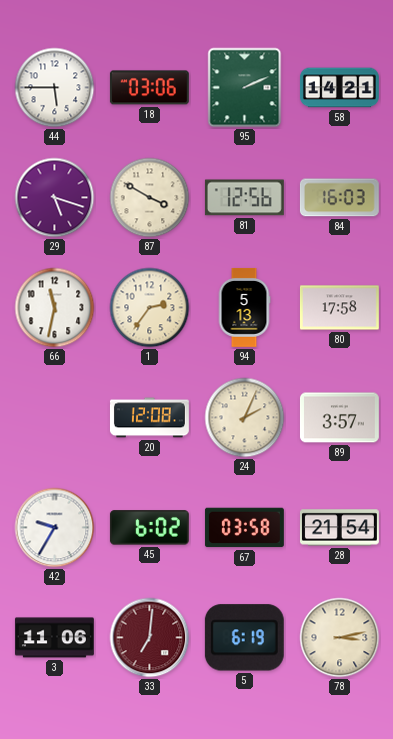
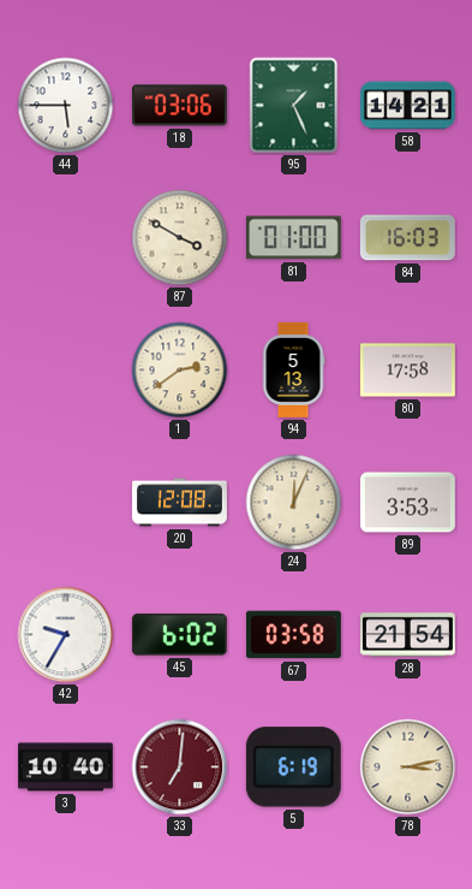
95: 2:11 -> 1:26
29: 5:18 -> none
81: 12:56 -> 01:00
66: 11:32 -> none
1: 2:36 -> 2:39
24: 2:04 -> 12:04
89: 3:57 -> 3:53
3: 11:06 -> 10:40
